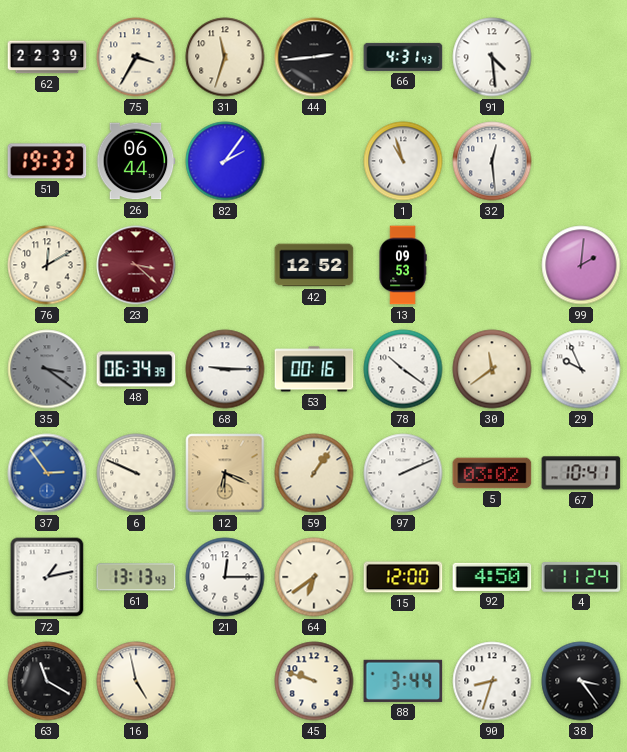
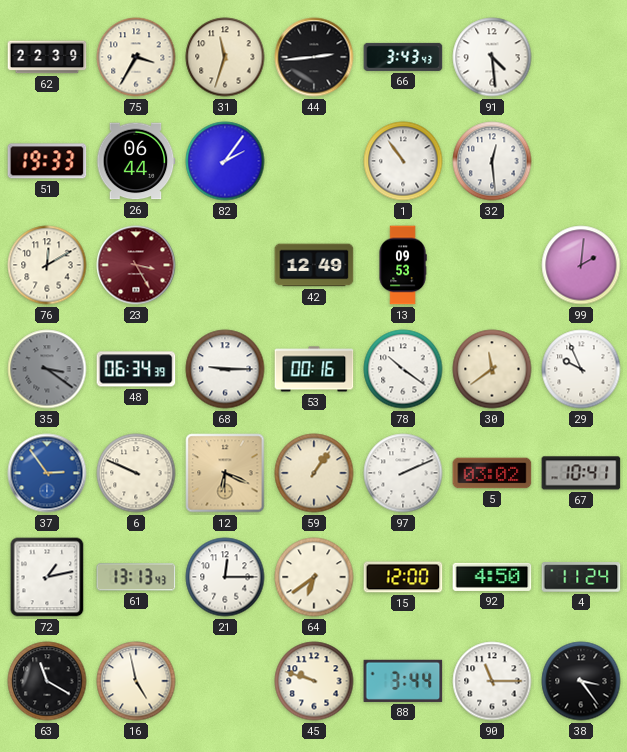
66: 4:31 -> 3:43
1: 10:57 -> 10:54
23: 3:22 -> 3:25
42: 12:52 -> 12:49
90: 8:33 -> 11:15
